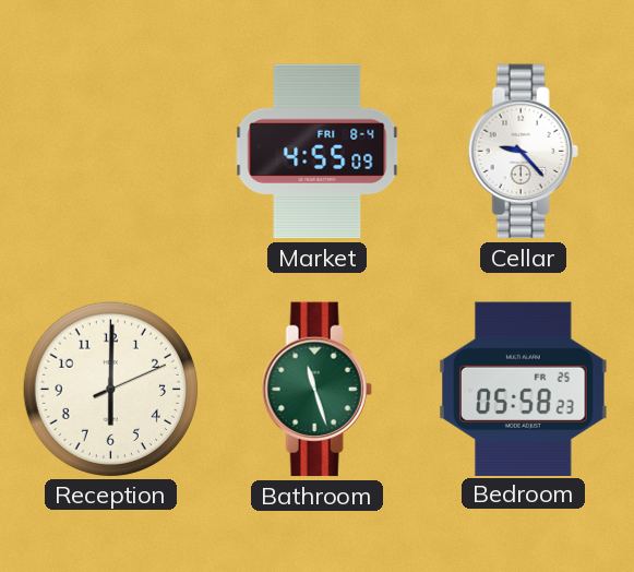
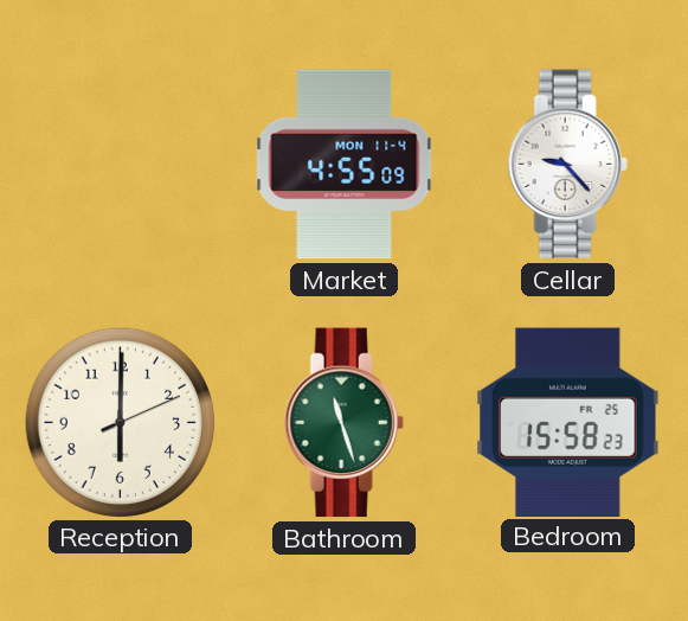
Market date: FRI 8-4 -> MON 11-4
Bedroom: 05:58 -> 15:58
